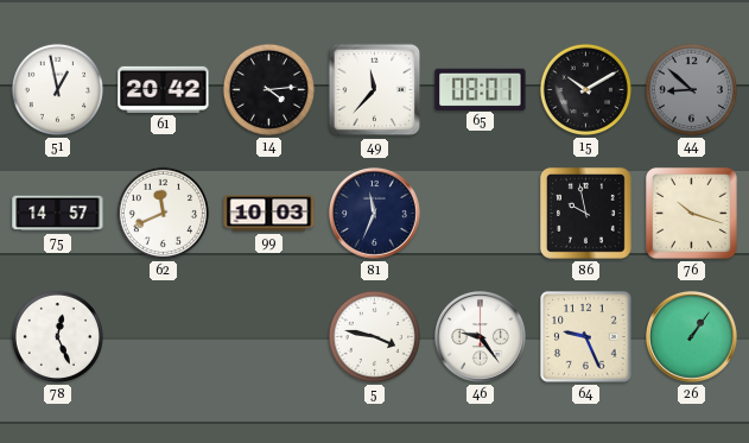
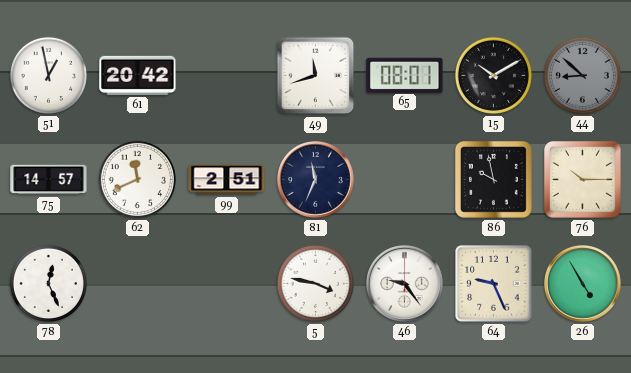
14: 4:14 -> none
49: 11:37 -> 11:42
99: 10:03 -> 2:51
76: 10:18 -> 10:15
26: 1:06 -> 4:55
